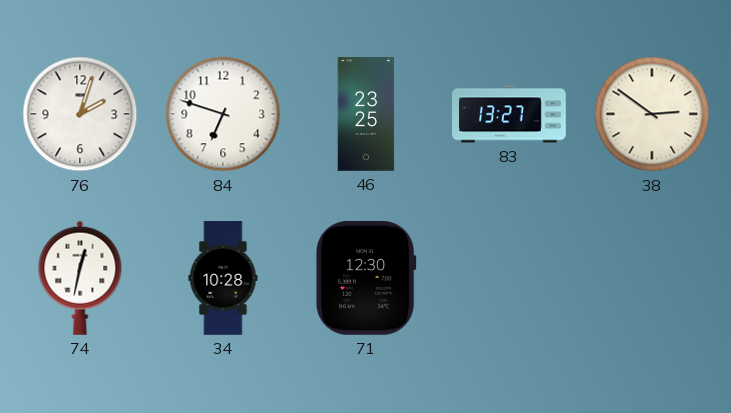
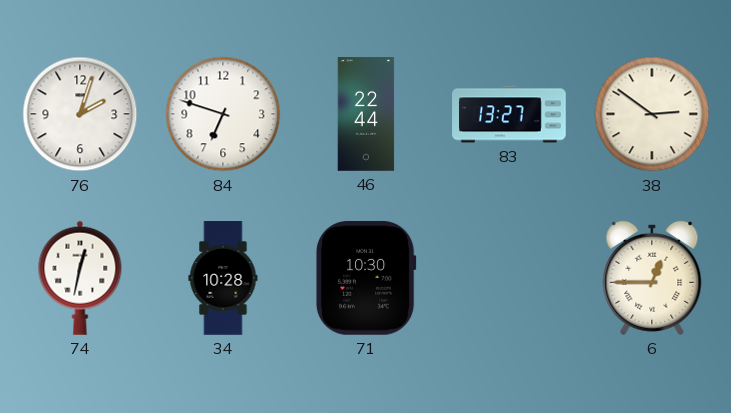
46: 23:25 -> 22:44
71: 12:30 -> 10:30
6: none -> 12:45
